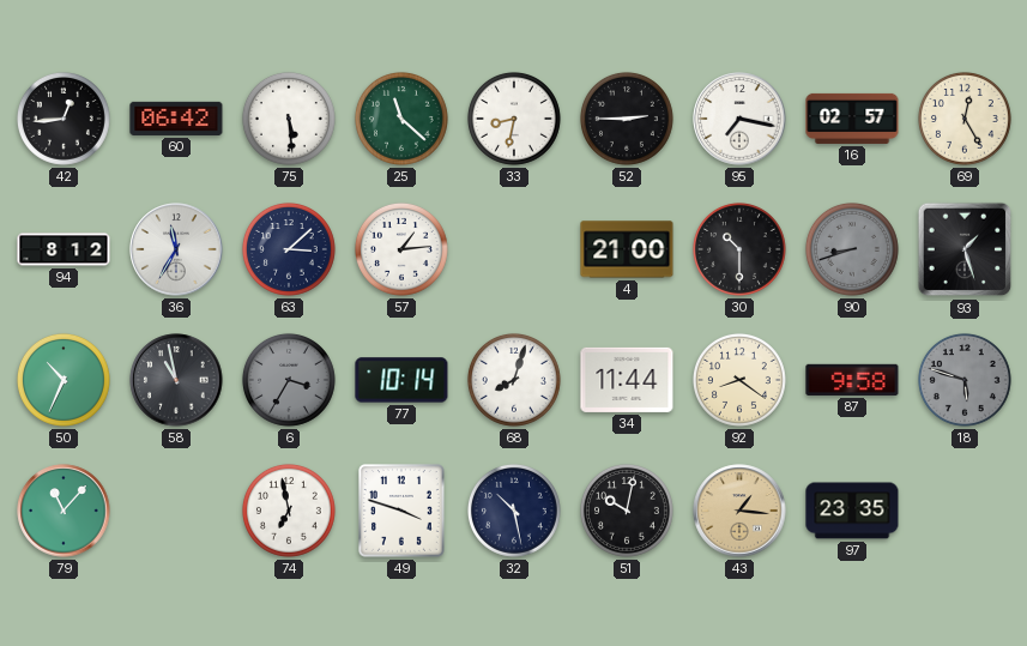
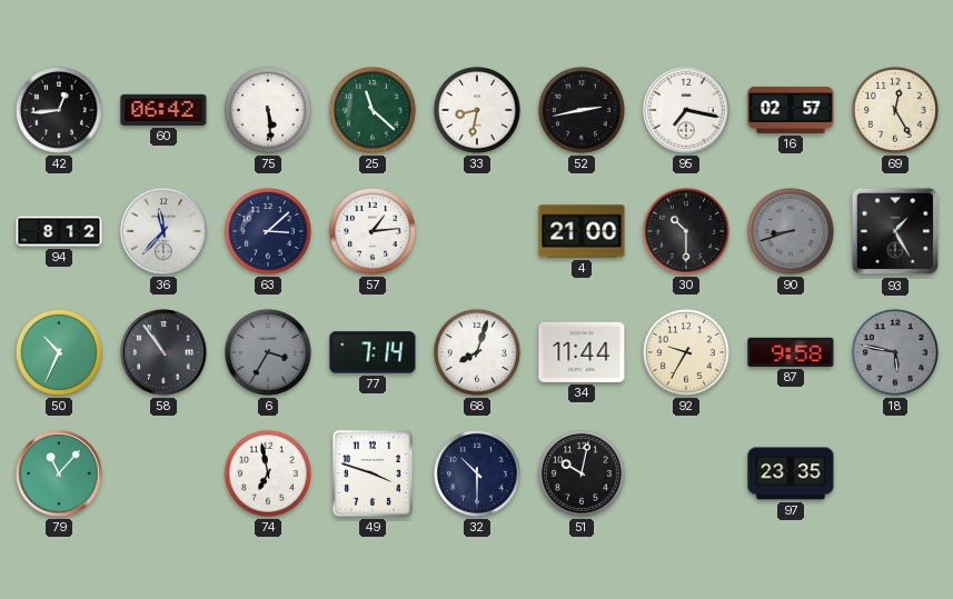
52: 2:45 -> 2:43
36: 11:35 -> 11:37
93: 1:27 -> 1:25
58: 10:58 -> 10:54
77: 10:14 -> 7:14
92: 8:21 -> 9:35
18: 5:48 -> 5:47
32: 10:28 -> 10:30
43: 1:16 -> none
